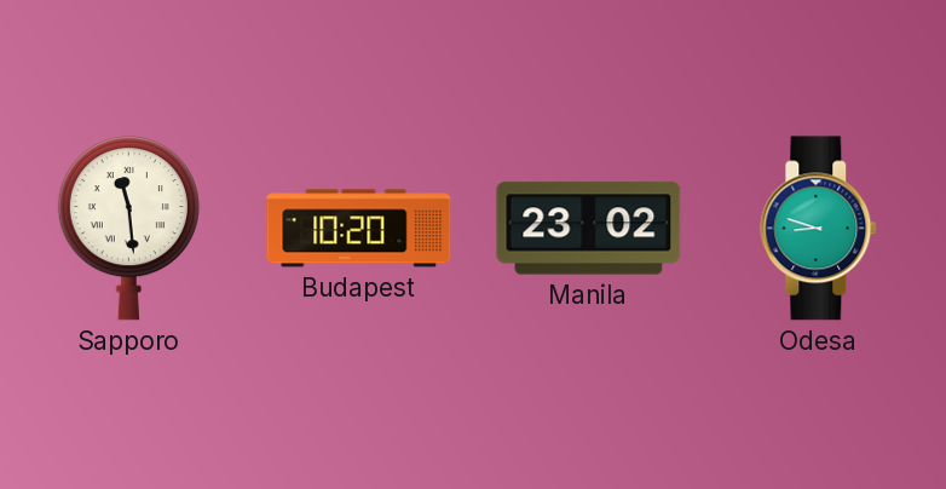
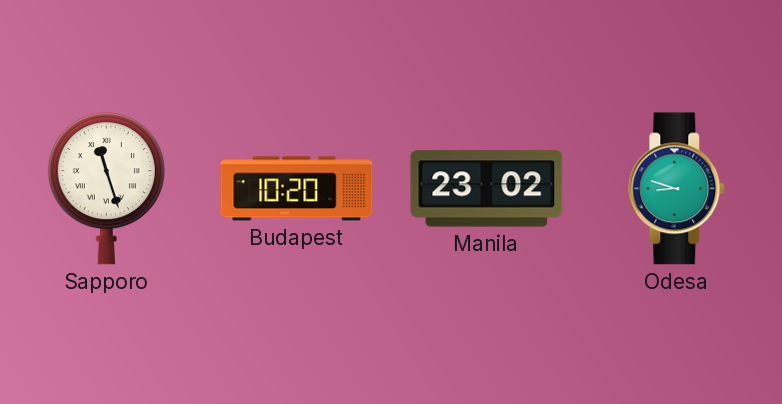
Sapporo: 11:29 -> 11:27
